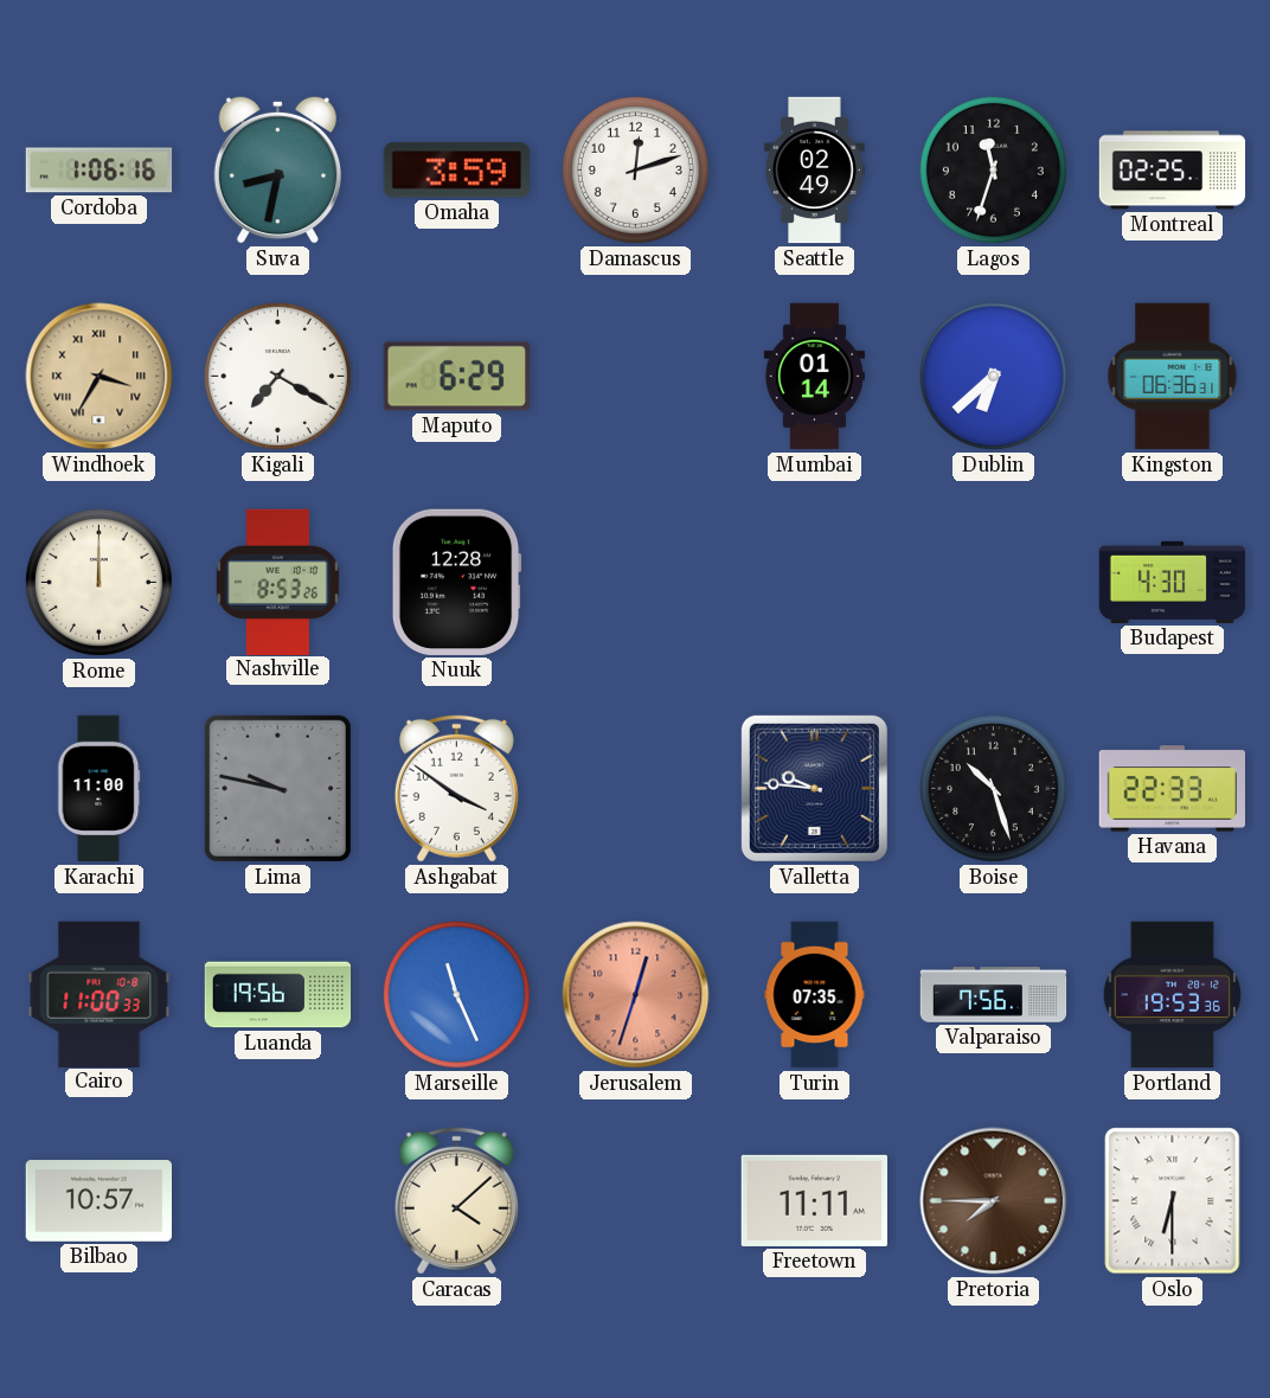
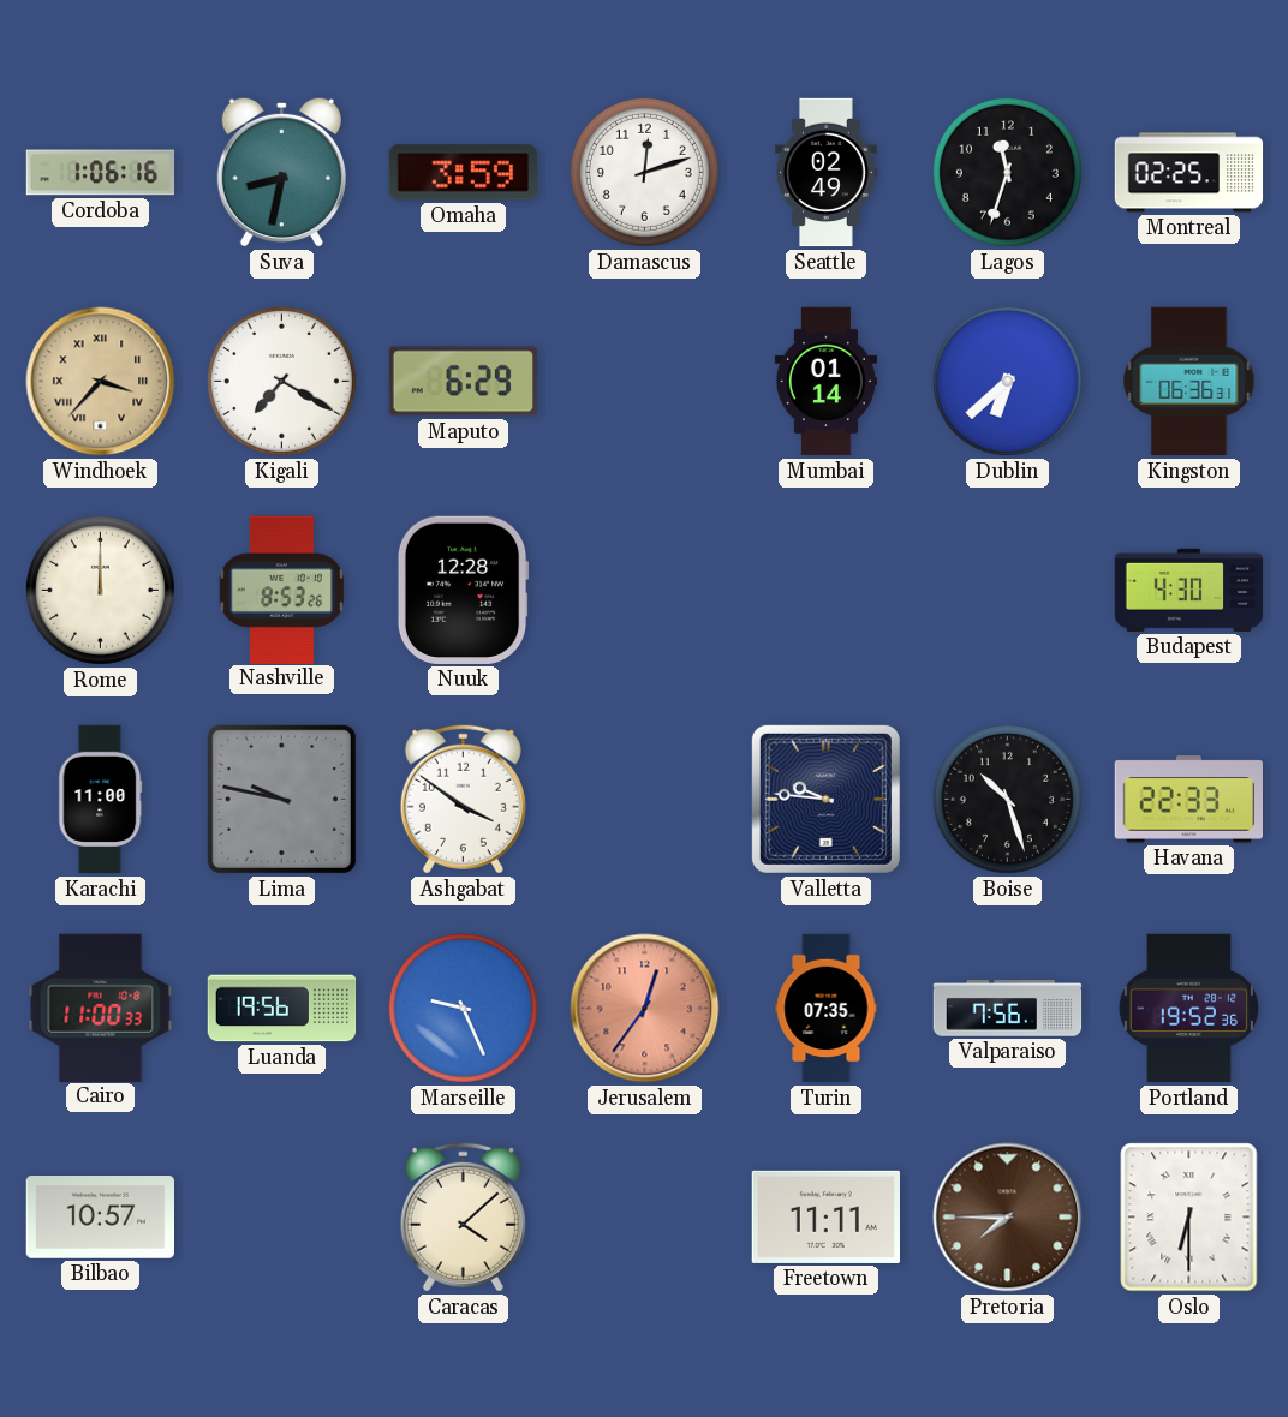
Windhoek: 3:35 -> 3:37
Marseille: 11:26 -> 9:26
Jerusalem: 12:33 -> 12:36
Portland: 19:53 -> 19:52
